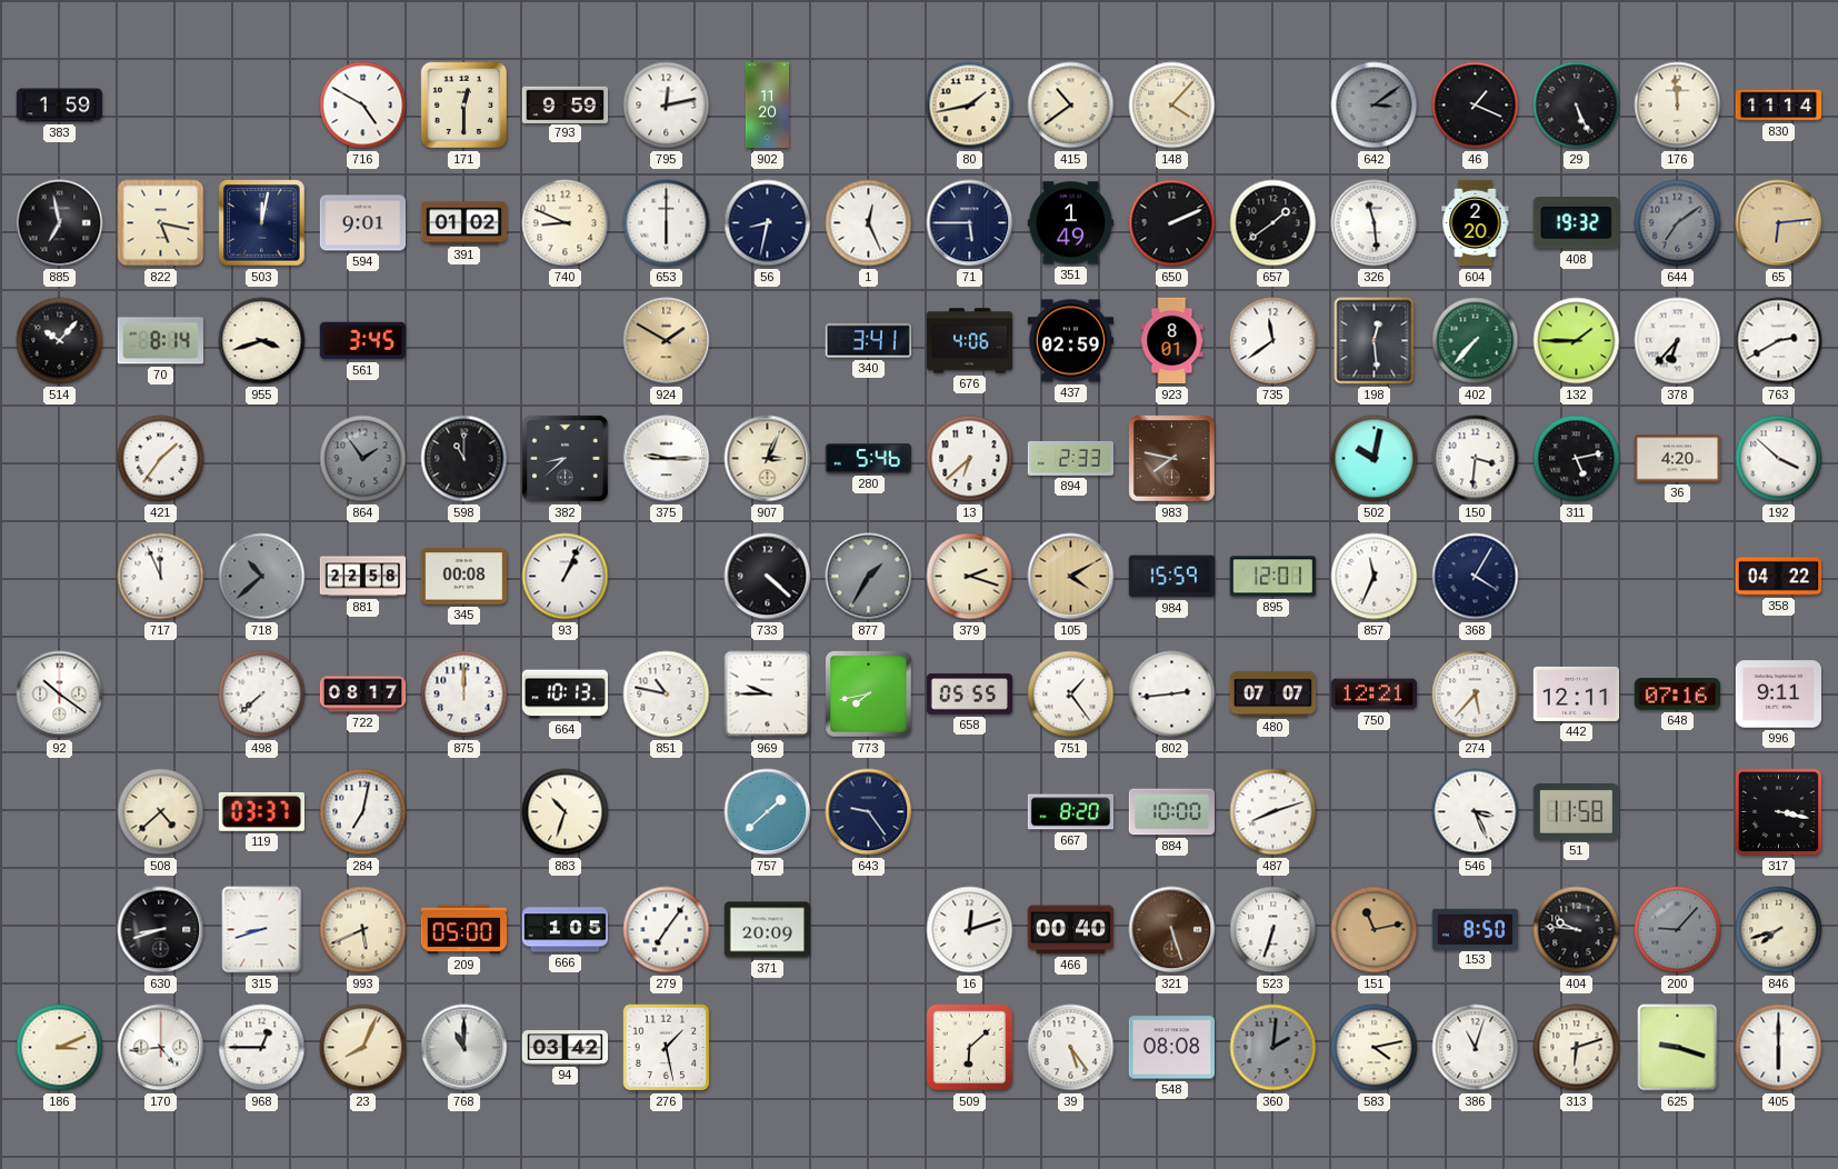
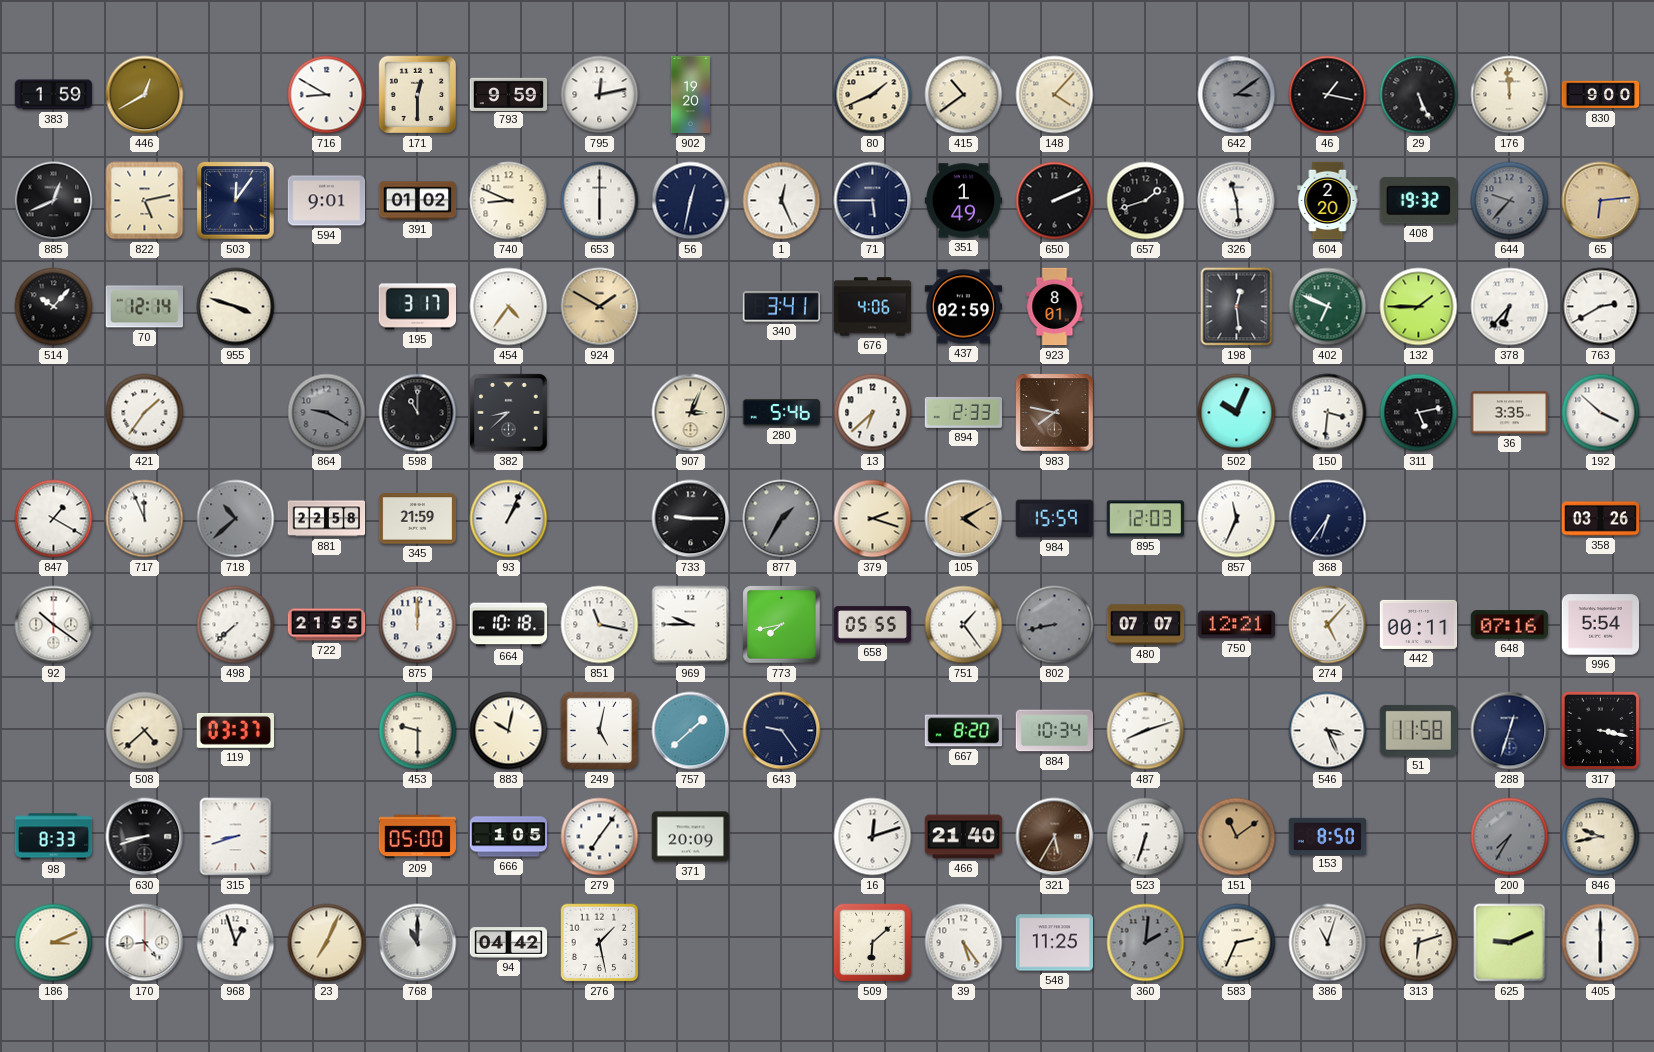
446: none -> 12:40
716: 4:50 -> 8:50
902: 11:20 -> 19:20
80: 1:43 -> 1:41
46: 1:19 -> 1:17
830: 11:14 -> 9:00
885: 6:58 -> 12:41
822: 5:17 -> 5:13
503: 12:02 -> 12:06
56: 8:32 -> 12:32
657: 1:39 -> 1:42
644: 7:09 -> 9:37
70: 8:14 -> 12:14
955: 3:42 -> 3:48
561: 3:45 -> none
195: none -> 3:17
454: none -> 4:36
735: 11:39 -> none
402: 7:37 -> 6:49
864: 1:54 -> 9:20
375: 9:15 -> none
502: 10:02 -> 10:04
36: 4:20 -> 3:35
847: none -> 1:20
345: 00:08 -> 21:59
733: 4:22 -> 9:15
895: 12:01 -> 12:03
368: 4:05 -> 6:36
358: 04:22 -> 03:26
722: 08:17 -> 21:55
664: 10:13 -> 10:18
851: 10:47 -> 11:17
802: 2:44 -> 8:43
802 dial: white -> grey
274: 5:37 -> 5:07
442: 12:11 -> 00:11
996: 9:11 -> 5:54
284: 7:02 -> none
453: none -> 9:30
883: 10:33 -> 10:02
249: none -> 5:02
884: 10:00 -> 10:34
288: none -> 12:33
98: none -> 8:33
993: 5:41 -> none
466: 00:40 -> 21:40
321: 5:27 -> 5:35
151: 11:13 -> 11:09
404: 9:46 -> none
200: 9:07 -> 7:35
846: 7:42 -> 9:43
968: 12:45 -> 12:57
23: 8:04 -> 7:04
94: 03:42 -> 04:42
548: 08:08 -> 11:25
583: 4:13 -> 2:34
625: 9:18 -> 9:11
